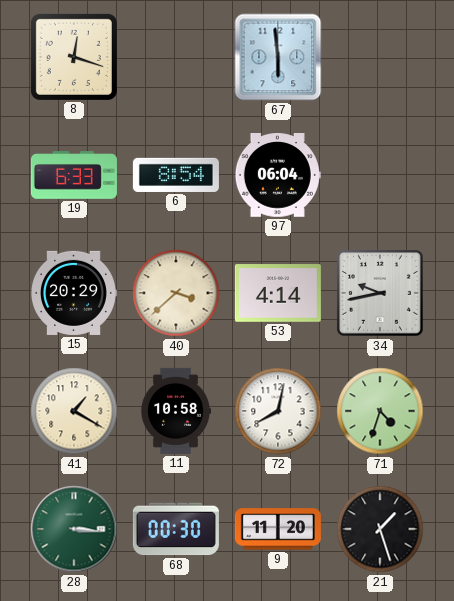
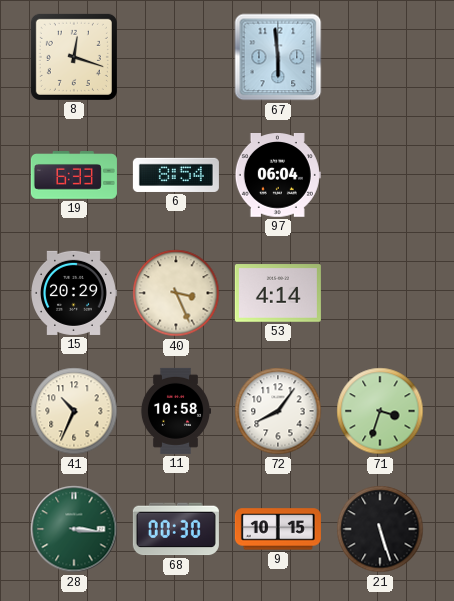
40: 3:38 -> 3:26
34: 9:43 -> none
41: 1:20 -> 10:34
72: 8:02 -> 8:06
71: 4:33 -> 3:33
9: 11:20 -> 10:15
21: 1:27 -> 5:27
